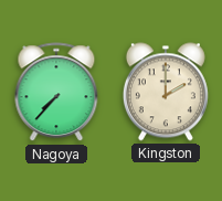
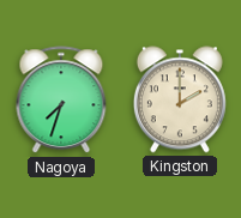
Nagoya: 7:37 -> 7:33
